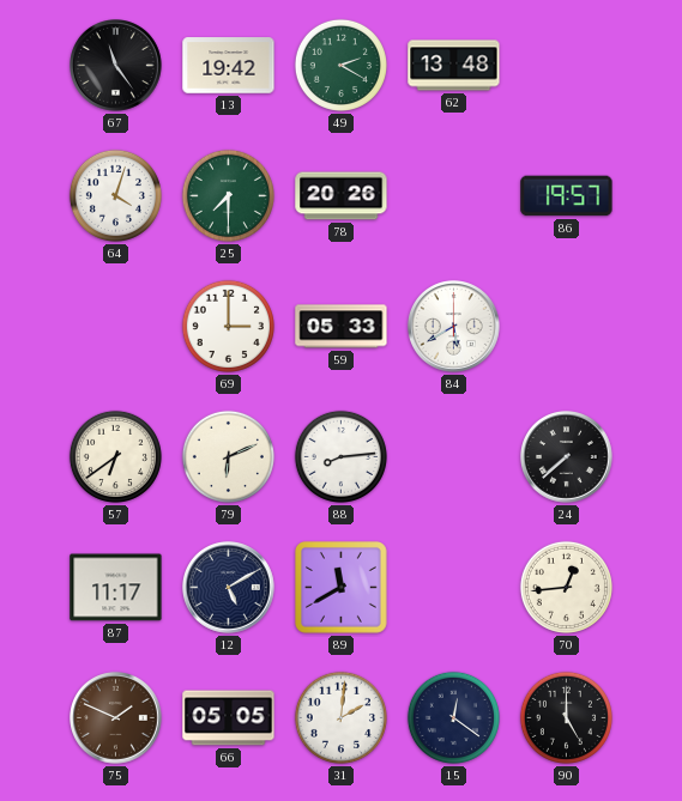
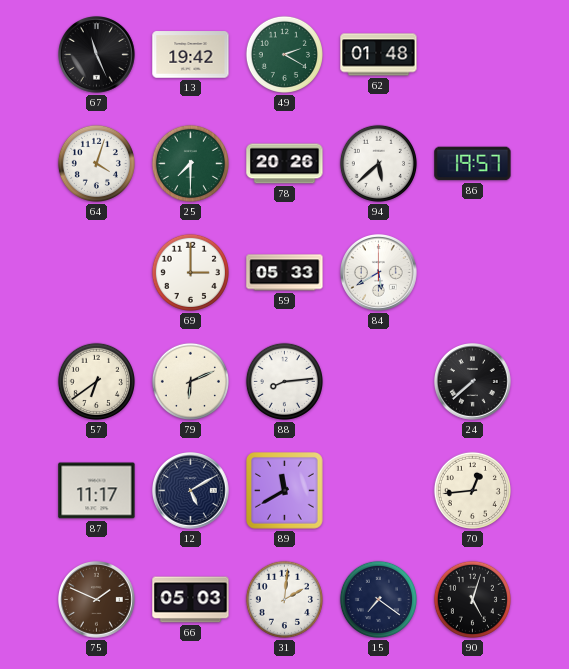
67: 11:24 -> 11:26
62: 13:48 -> 01:48
94: none -> 5:38
66: 05:05 -> 05:03
15: 12:21 -> 7:21
90: 5:00 -> 5:03
